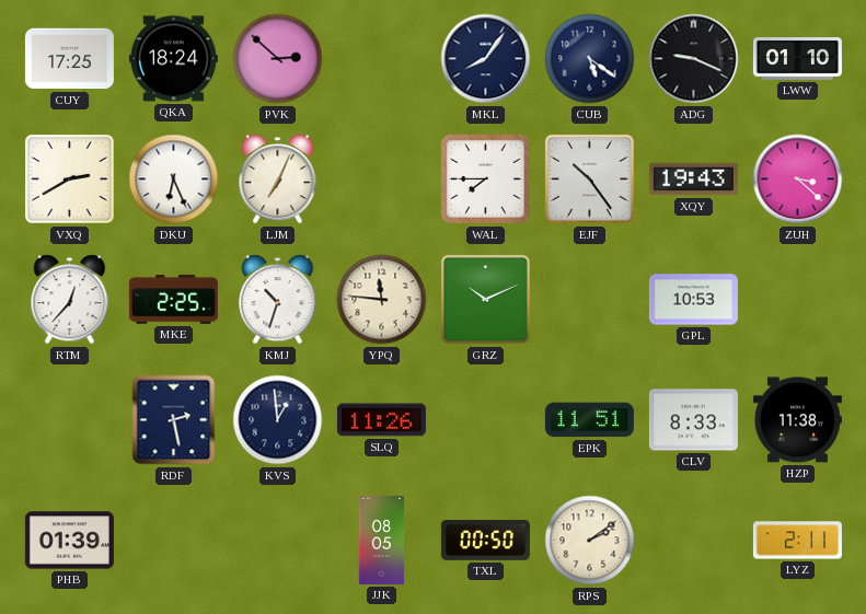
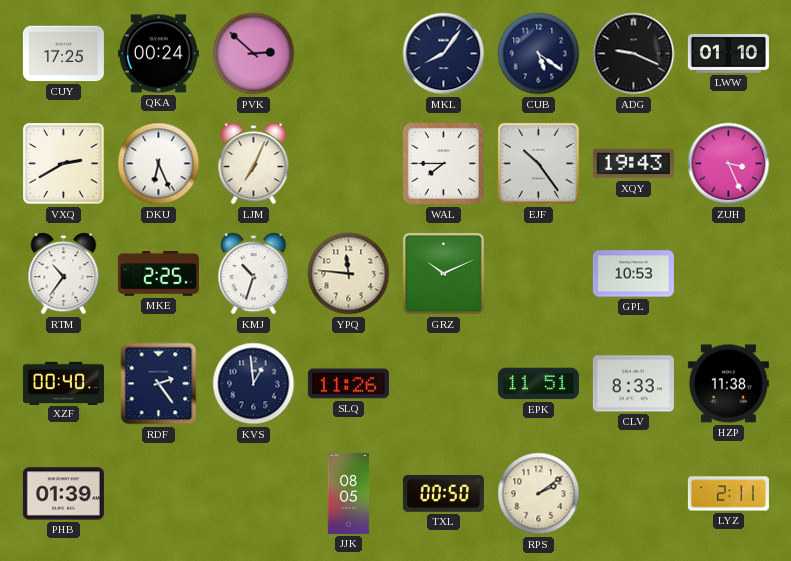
QKA: 18:24 -> 00:24
ZUH: 3:22 -> 3:26
RTM: 12:37 -> 10:36
XZF: none -> 00:40
RDF: 2:28 -> 2:24
